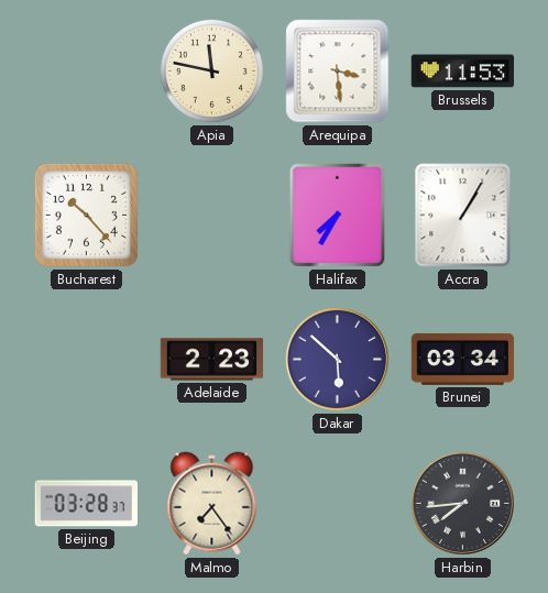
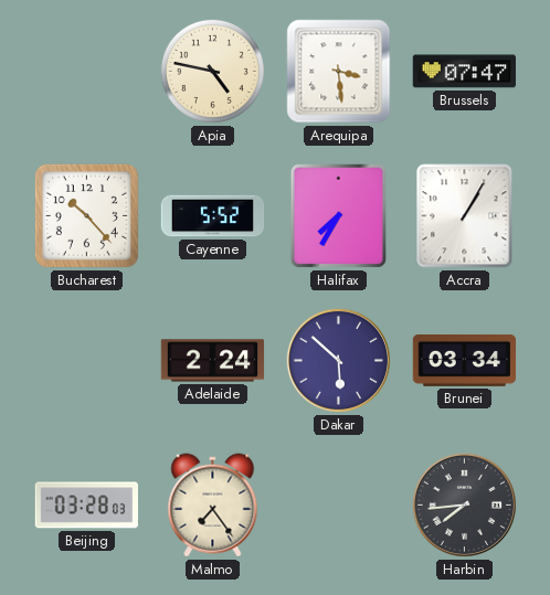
Apia: 11:47 -> 4:47
Brussels: 11:53 -> 07:47
Cayenne: none -> 5:52
Adelaide: 2:23 -> 2:24
Beijing: 03:28:37 -> 03:28:03
